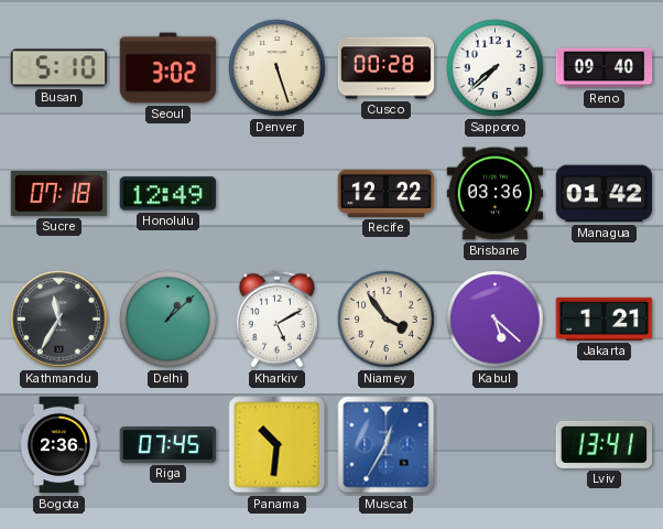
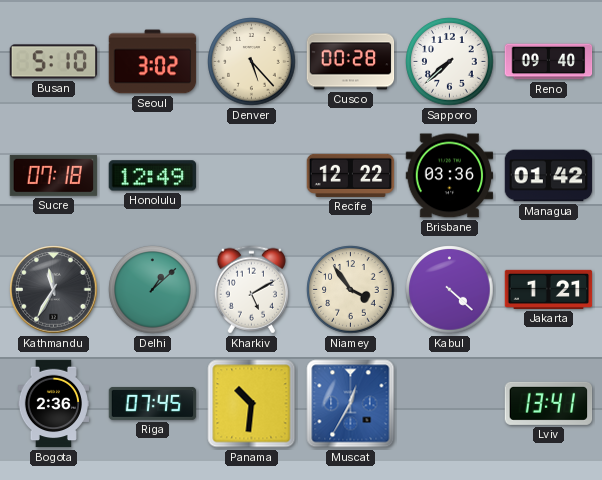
Denver: 5:27 -> 5:23
Kabul: 5:22 -> 4:22
